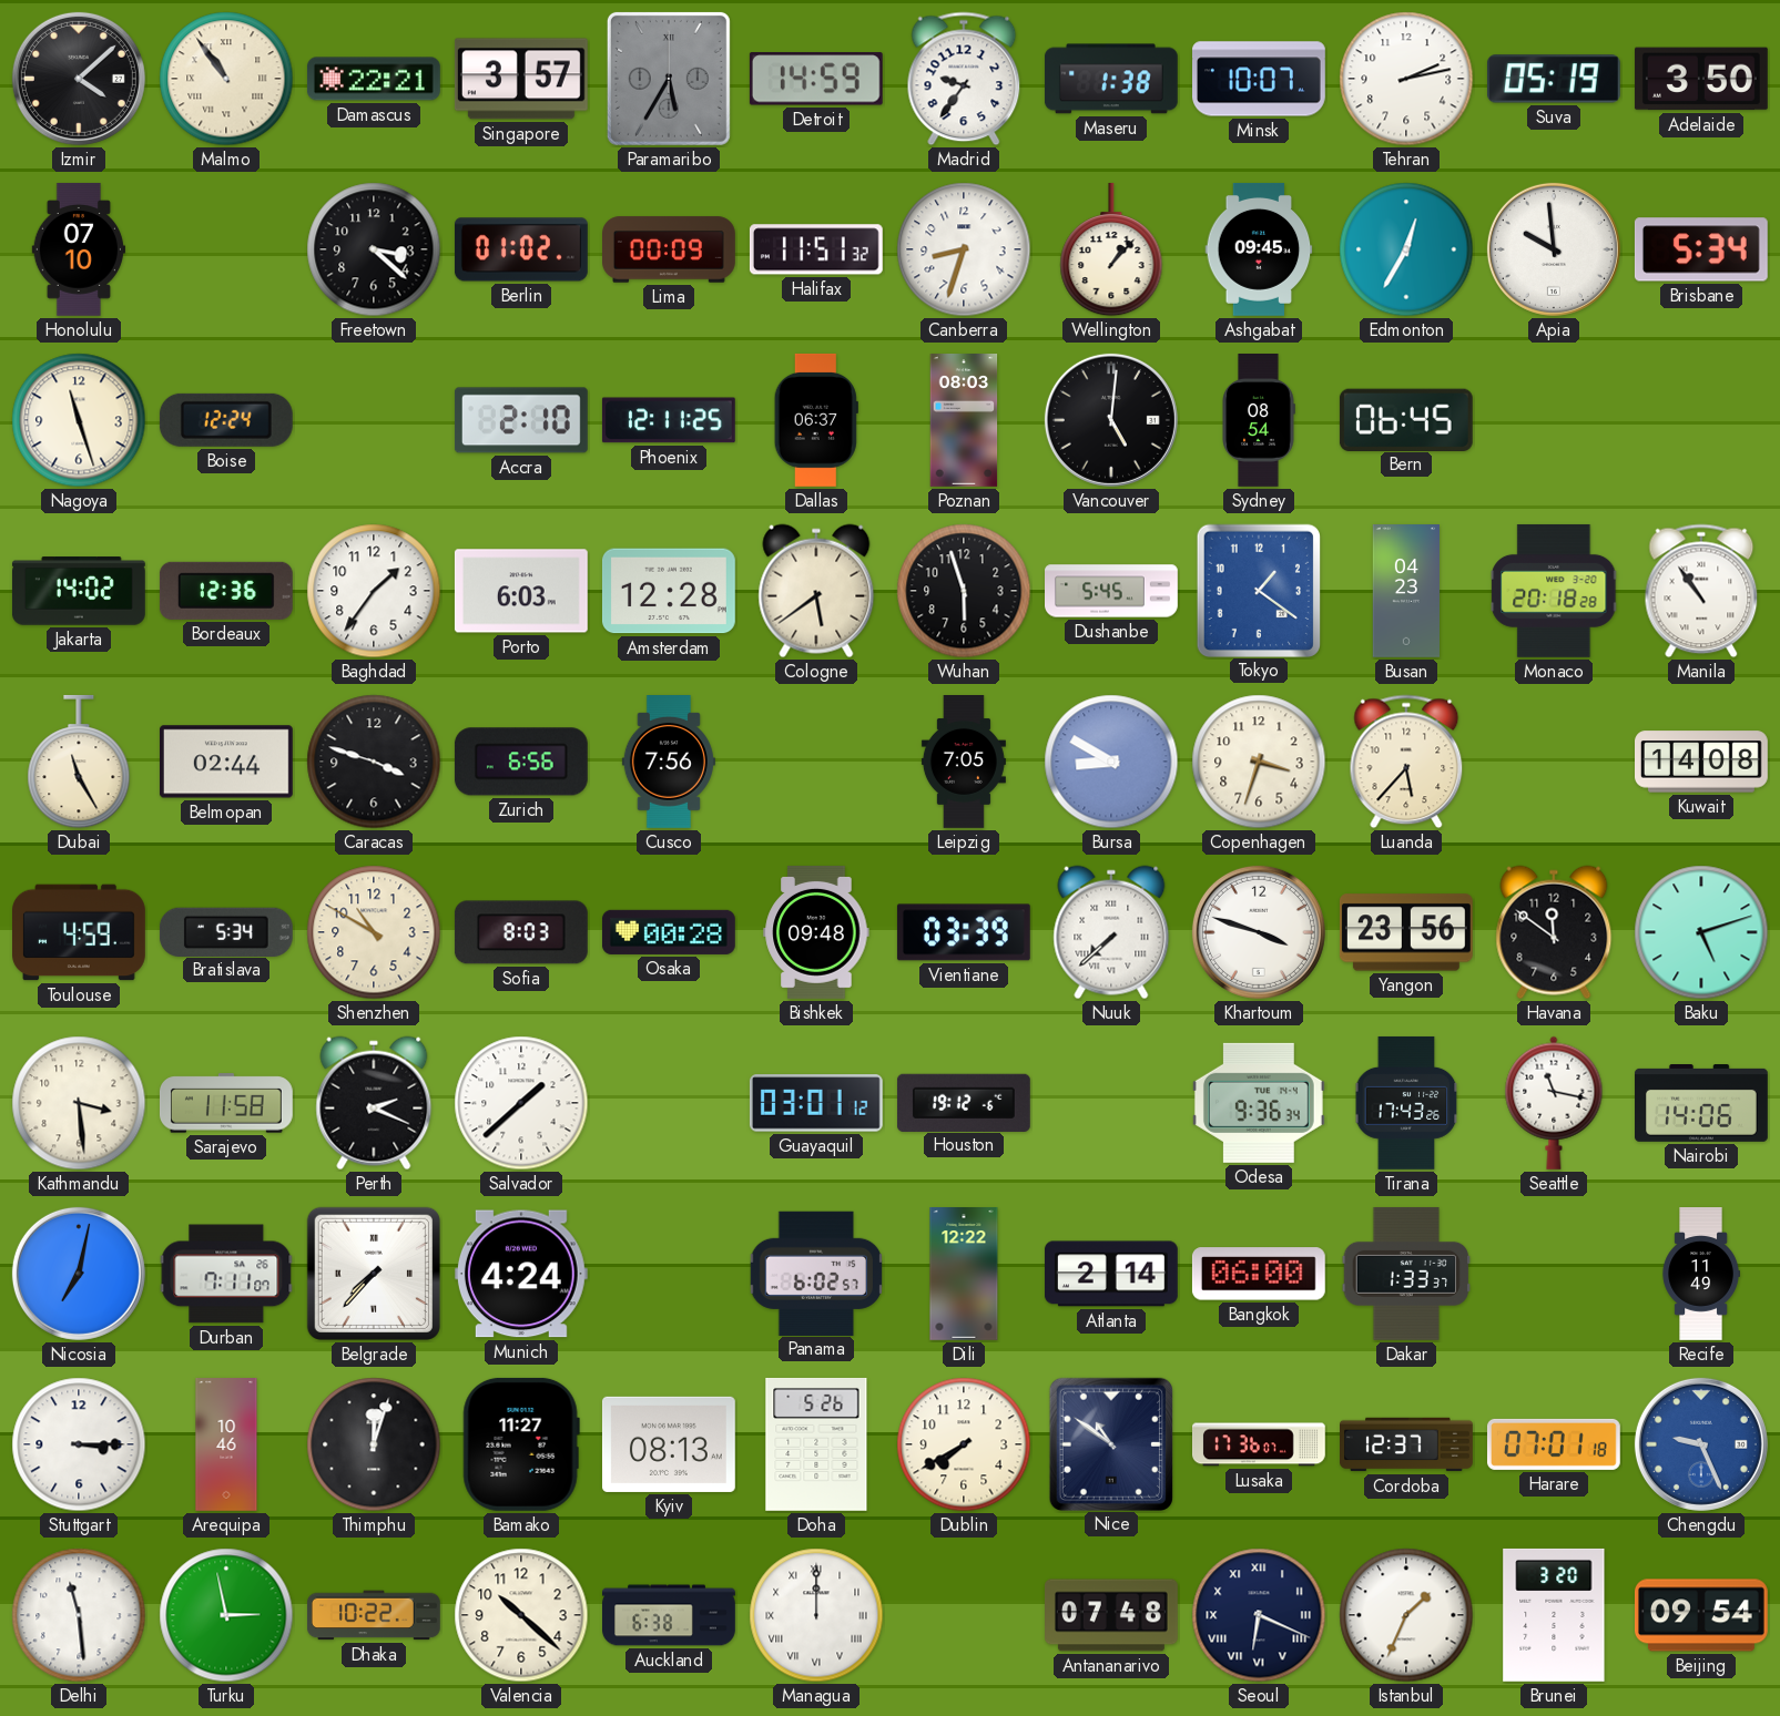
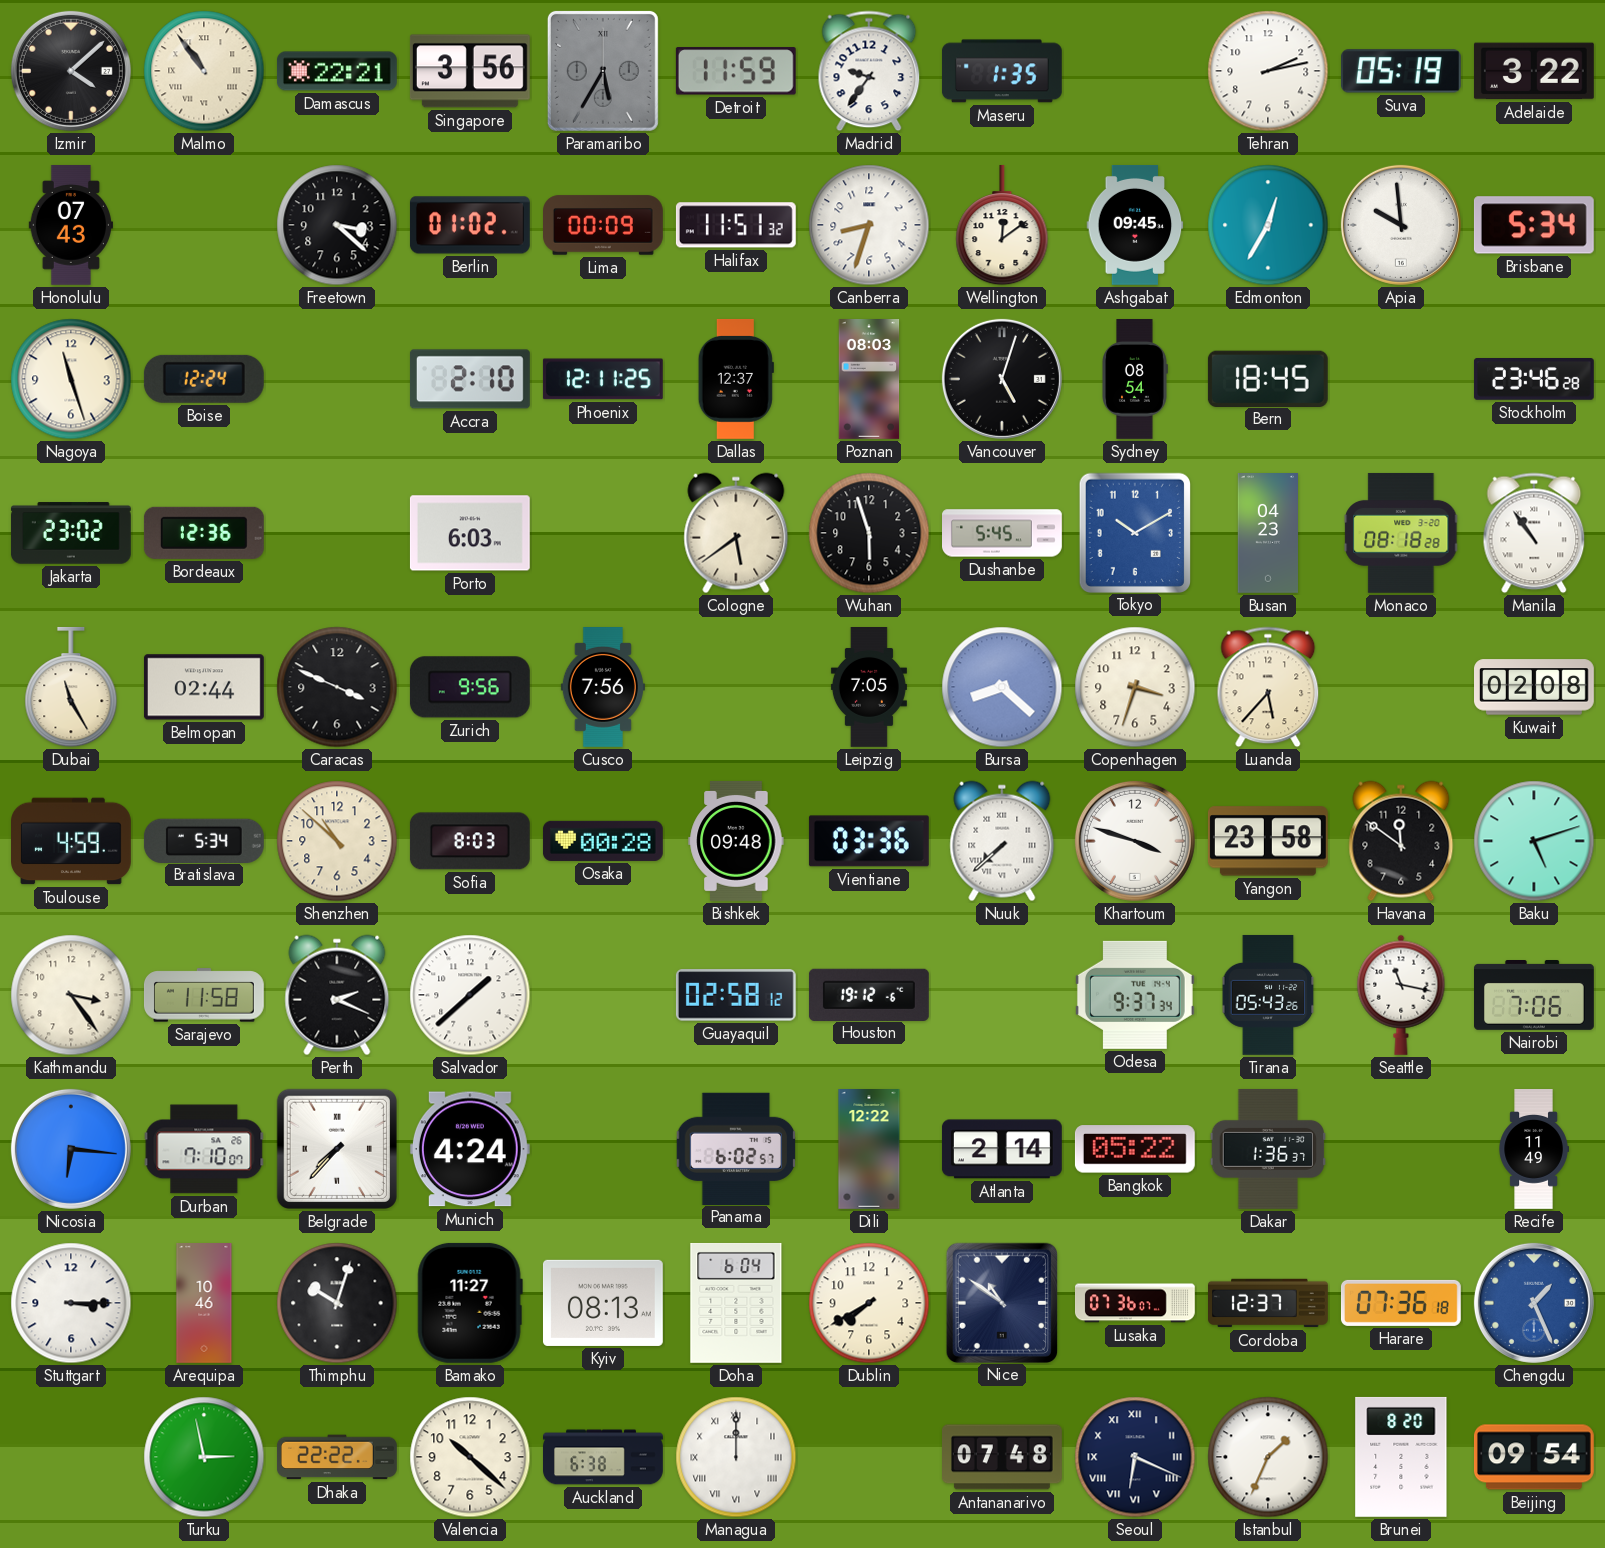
Singapore: 3:57 -> 3:56
Detroit: 14:59 -> 11:59
Maseru: 1:38 -> 1:35
Minsk: 10:07 -> none
Adelaide: 3:50 -> 3:22
Honolulu: 07:10 -> 07:43
Wellington: 1:07 -> 12:09
Dallas: 06:37 -> 12:37
Vancouver: 5:01 -> 5:03
Bern: 06:45 -> 18:45
Stockholm: none -> 23:46
Jakarta: 14:02 -> 23:02
Baghdad: 1:36 -> none
Amsterdam: 12:28 -> none
Tokyo: 1:21 -> 10:10
Monaco: 20:18 -> 08:18
Caracas: 3:48 -> 3:49
Zurich: 6:56 -> 9:56
Bursa: 8:50 -> 8:22
Kuwait: 14:08 -> 02:08
Shenzhen: 10:50 -> 10:52
Vientiane: 03:39 -> 03:36
Yangon: 23:56 -> 23:58
Kathmandu: 3:29 -> 3:24
Guayaquil: 03:01 -> 02:58
Odesa: 9:36 -> 9:37
Tirana: 17:43 -> 05:43
Nairobi: 14:06 -> 7:06
Nicosia: 7:02 -> 6:16
Durban: 7:11 -> 7:10
Bangkok: 06:00 -> 05:22
Dakar: 1:33 -> 1:36
Thimphu: 12:03 -> 10:03
Doha: 5:26 -> 6:04
Lusaka: 17:36 -> 07:36
Harare: 07:01 -> 07:36
Chengdu: 9:26 -> 1:26
Delhi: 11:29 -> none
Dhaka: 10:22 -> 22:22
Brunei: 3:20 -> 8:20
